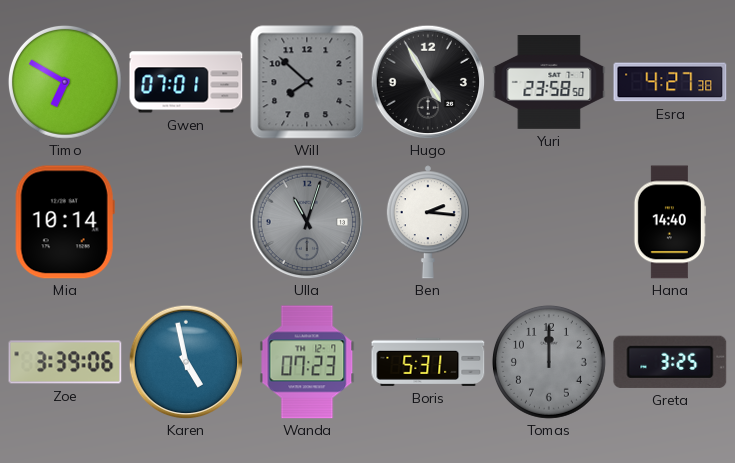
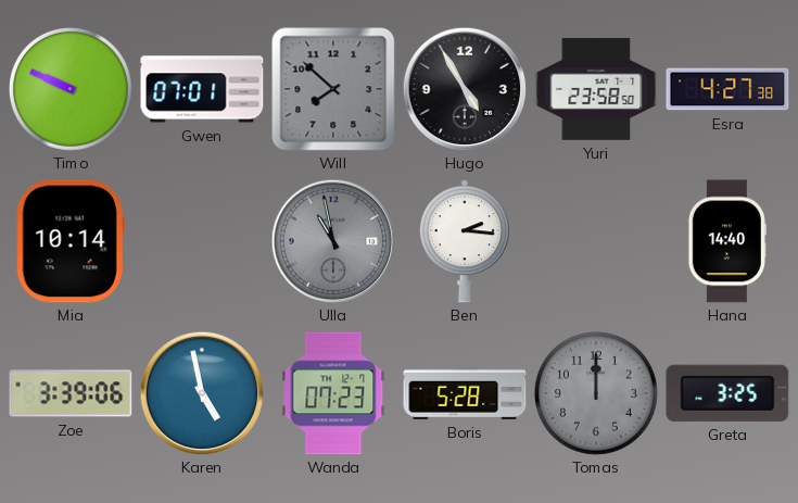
Timo: 6:50 -> 9:49
Ulla: 11:03 -> 10:58
Boris: 5:31 -> 5:28
